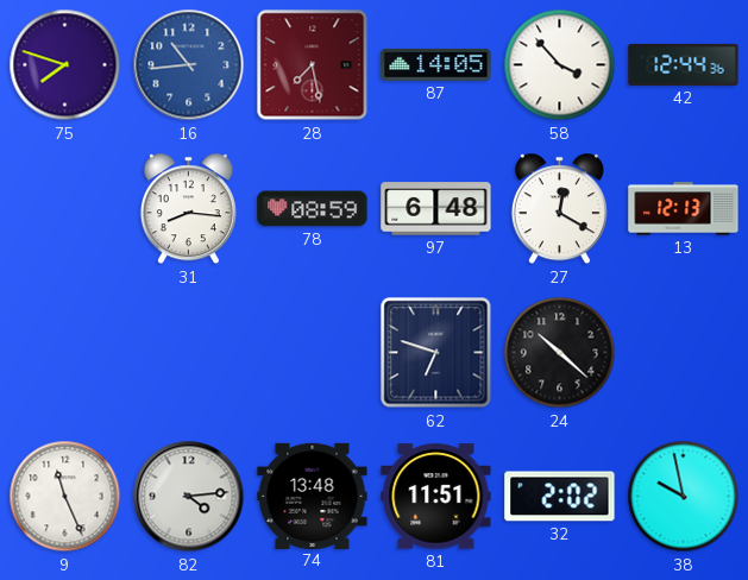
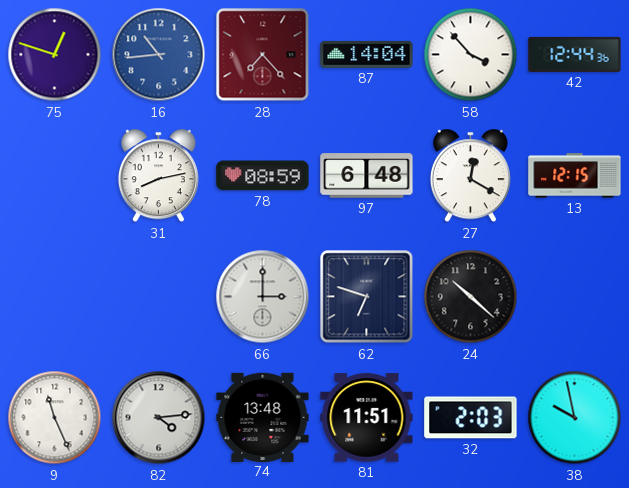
75: 7:48 -> 12:48
28: 7:28 -> 7:23
87: 14:05 -> 14:04
31: 8:16 -> 8:13
13: 12:13 -> 12:15
66: none -> 3:00
32: 2:02 -> 2:03
